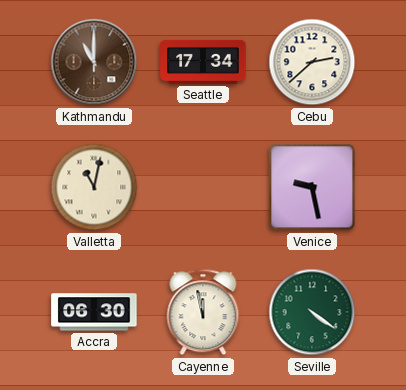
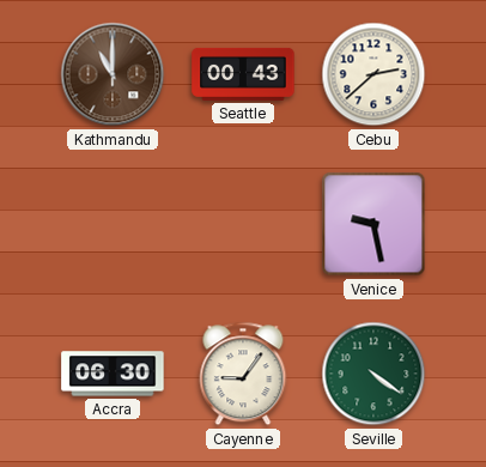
Seattle: 17:34 -> 00:43
Valletta: 11:02 -> none
Cayenne: 11:58 -> 9:06
